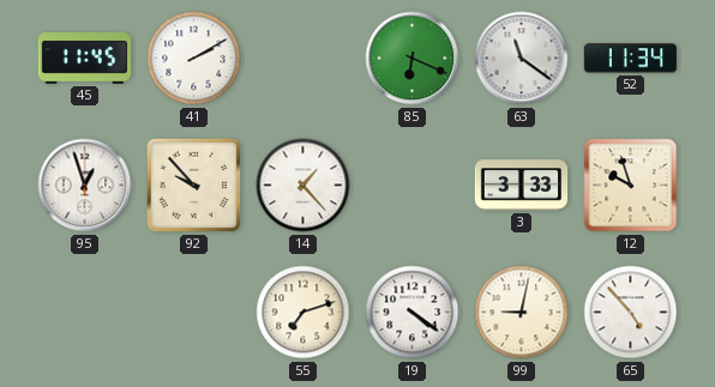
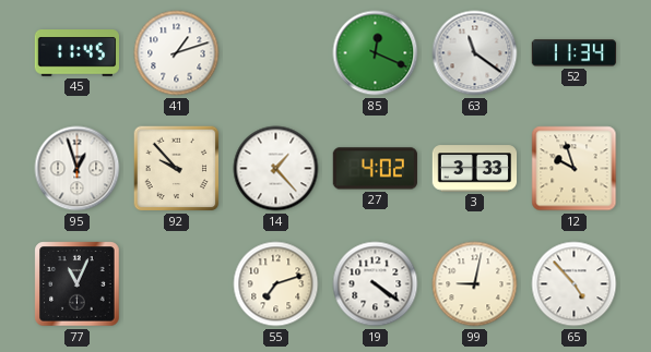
41: 2:10 -> 1:12
85: 6:19 -> 12:19
27: none -> 4:02
77: none -> 11:04
